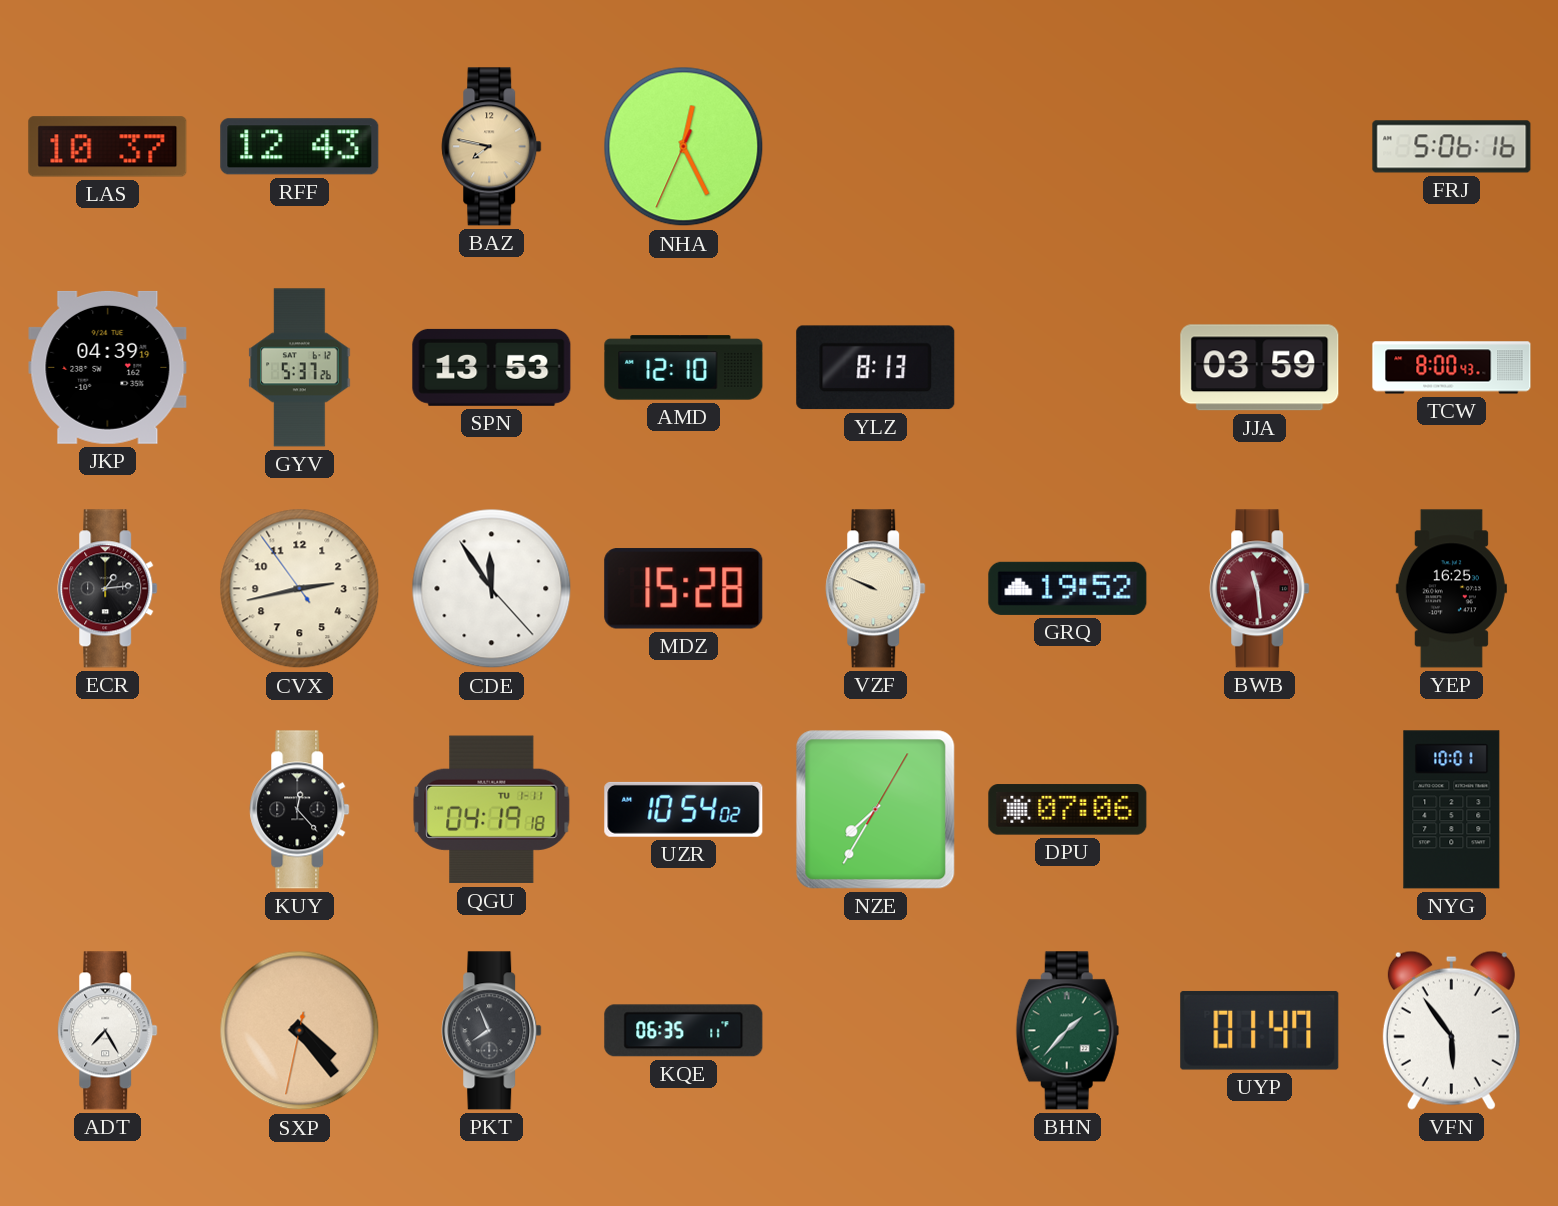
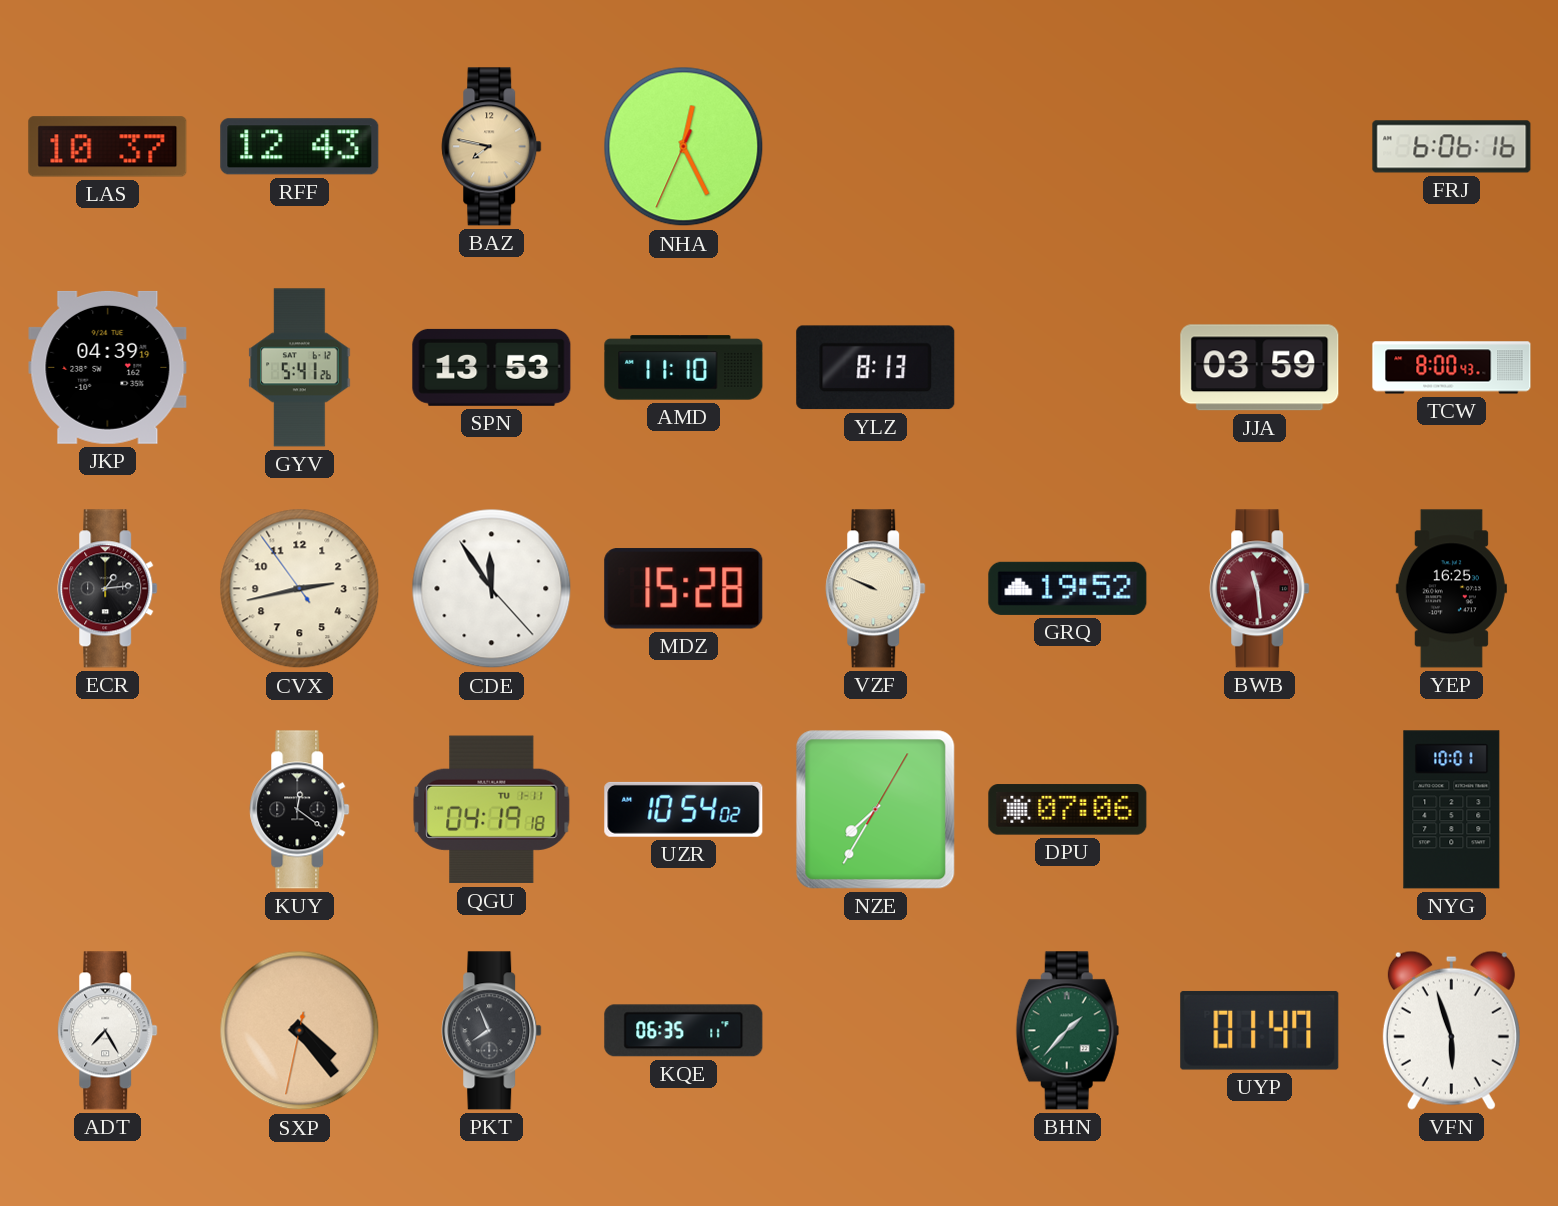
FRJ: 5:06 -> 6:06
GYV: 5:37 -> 5:41
AMD: 12:10 -> 11:10
KUY: 12:23 -> 12:21
VFN: 5:54 -> 5:57
